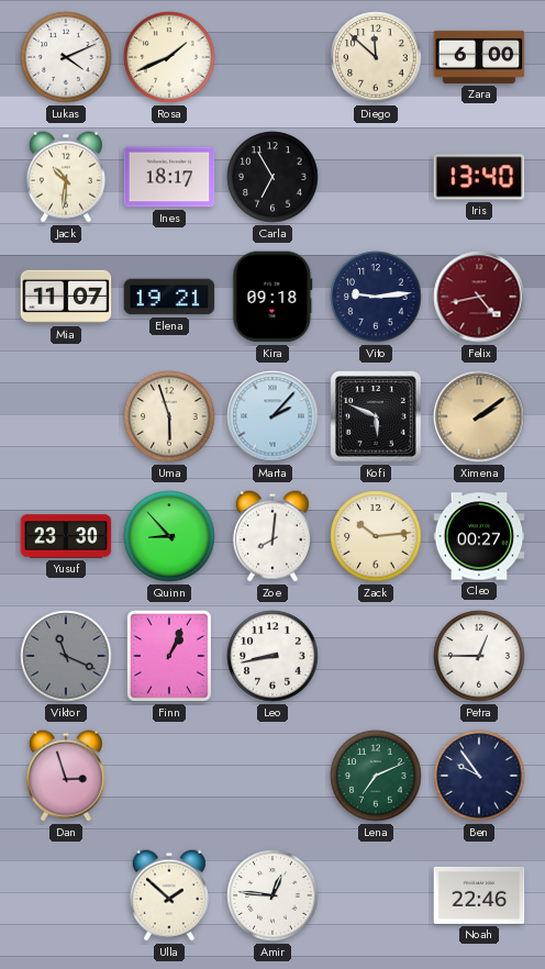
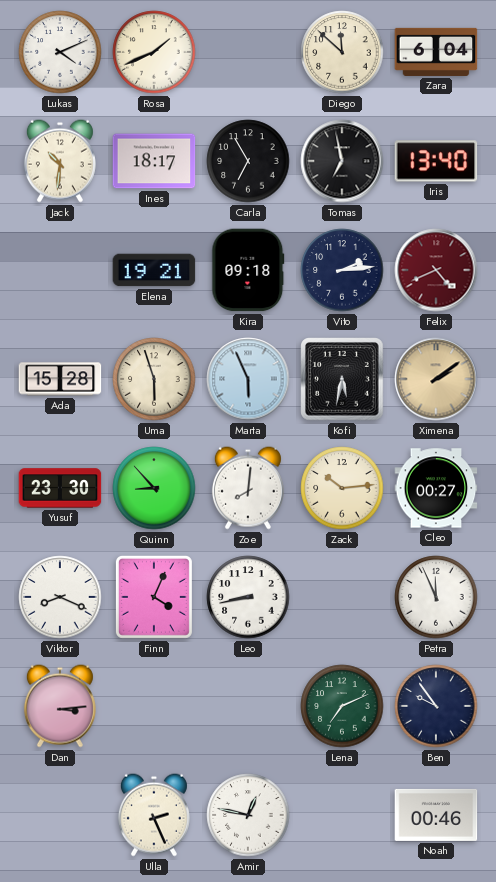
Zara: 6:00 -> 6:04
Tomas: none -> 6:58
Mia: 11:07 -> none
Vito: 9:14 -> 2:14
Felix: 4:43 -> 4:41
Ada: none -> 15:28
Marta: 2:07 -> 5:56
Kofi: 5:49 -> 5:32
Viktor: 11:19 -> 8:19
Viktor dial: grey -> white
Finn: 1:04 -> 4:04
Petra: 12:45 -> 11:56
Dan: 2:57 -> 3:14
Ulla: 1:52 -> 2:26
Amir: 12:46 -> 12:47
Noah: 22:46 -> 00:46
